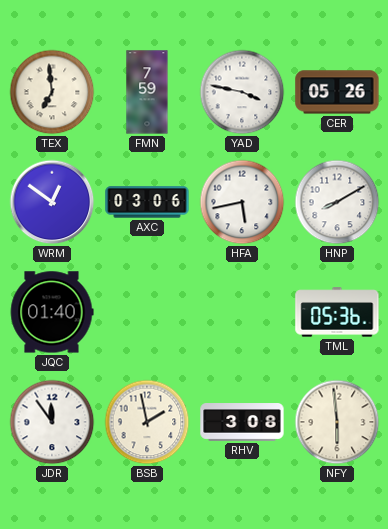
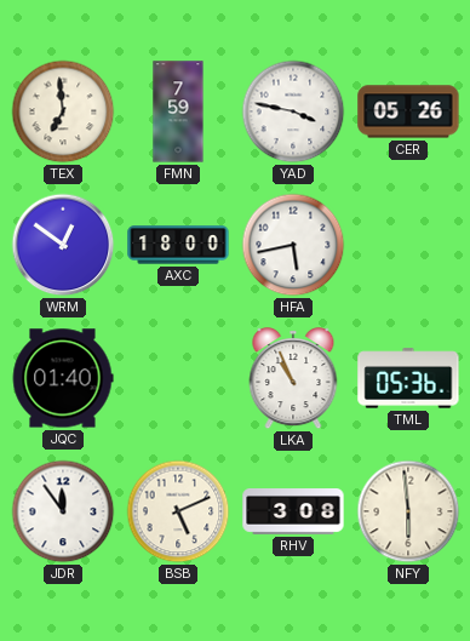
AXC: 03:06 -> 18:00
HNP: 8:10 -> none
LKA: none -> 10:56
BSB: 1:58 -> 5:11
